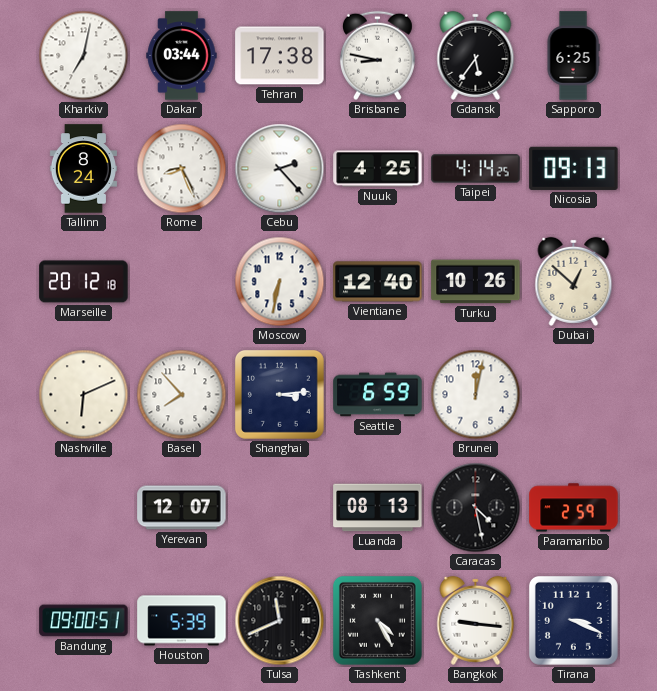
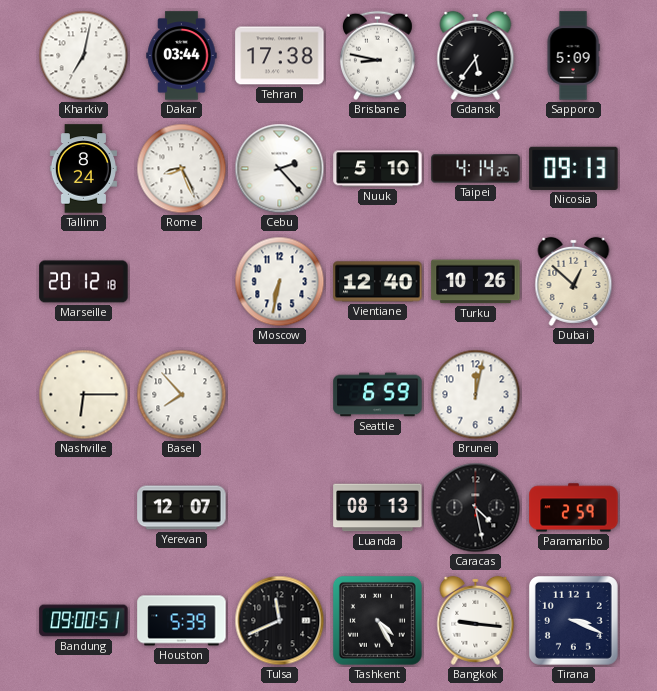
Sapporo: 6:25 -> 5:09
Nuuk: 4:25 -> 5:10
Nashville: 6:11 -> 6:15
Shanghai: 3:14 -> none
